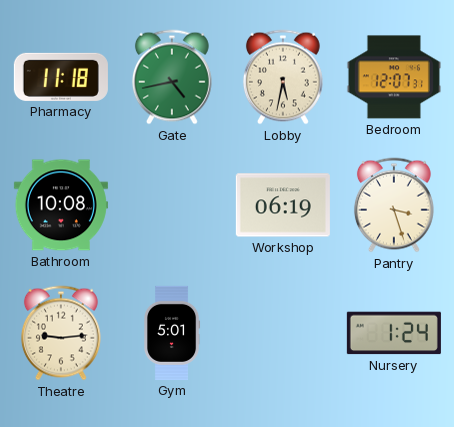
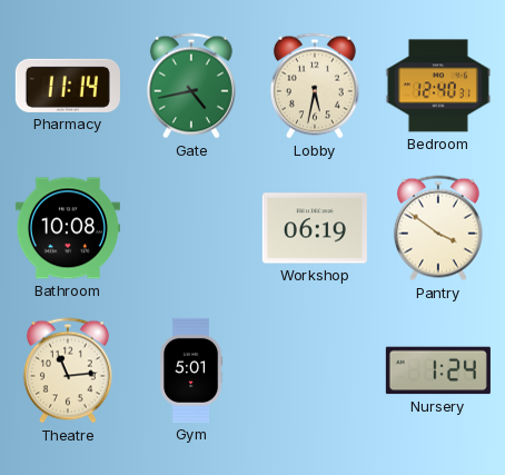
Pharmacy: 11:18 -> 11:14
Bedroom: 12:07 -> 12:40
Pantry: 3:27 -> 3:51
Theatre: 9:14 -> 11:14
